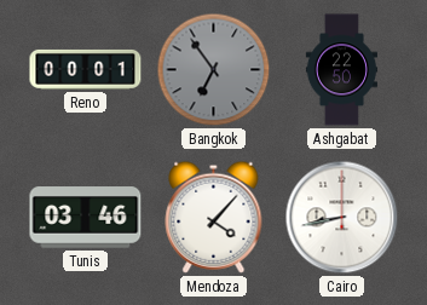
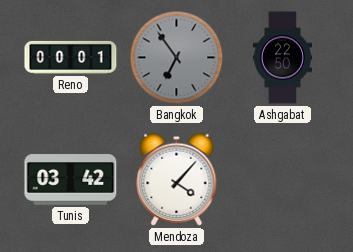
Tunis: 03:46 -> 03:42
Cairo: 8:43 -> none
